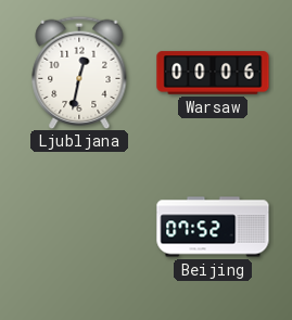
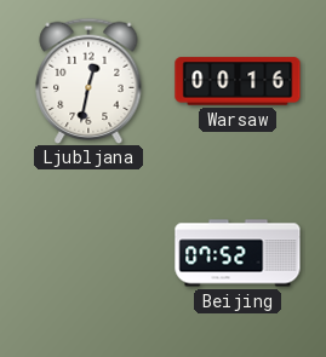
Warsaw: 00:06 -> 00:16
